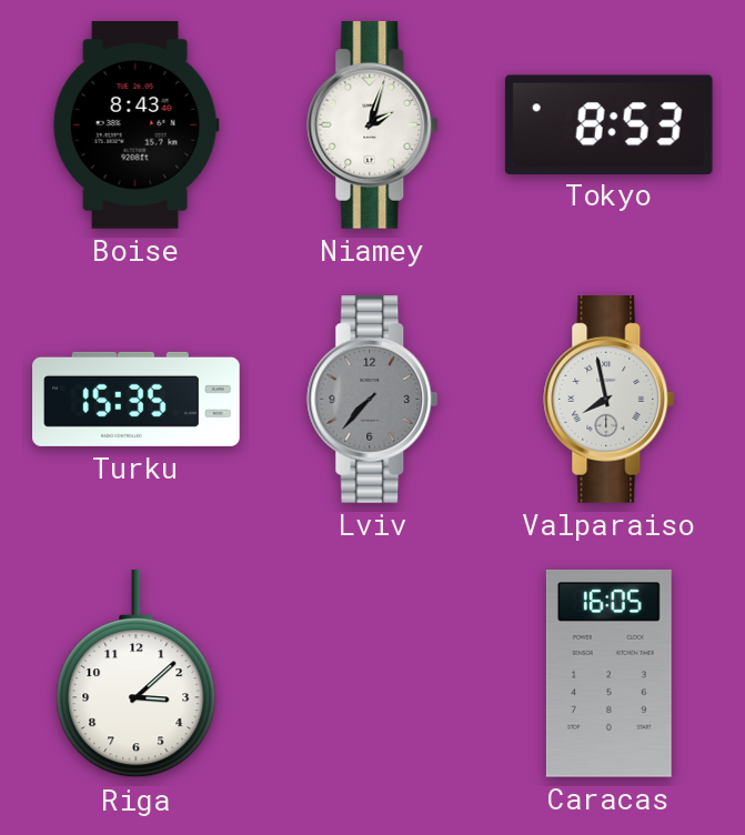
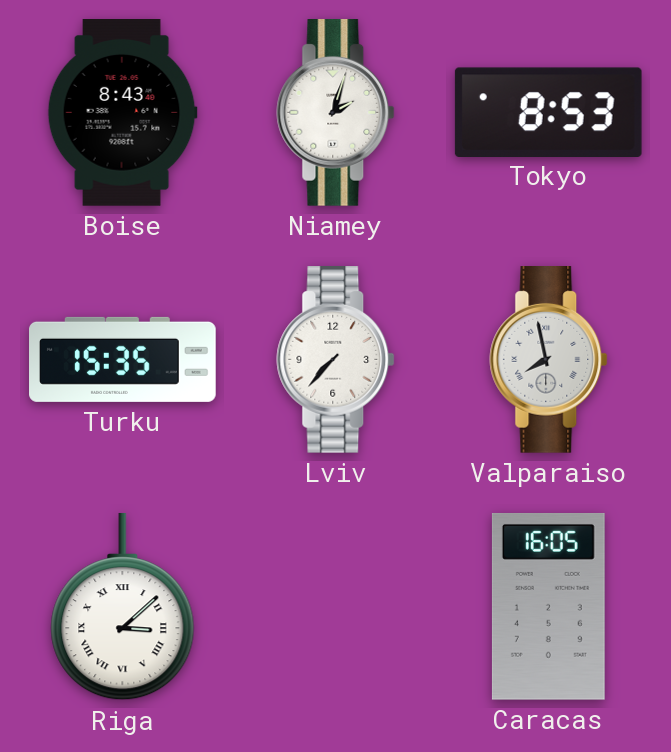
Lviv dial: grey -> white
Riga numerals: Arabic -> Roman
